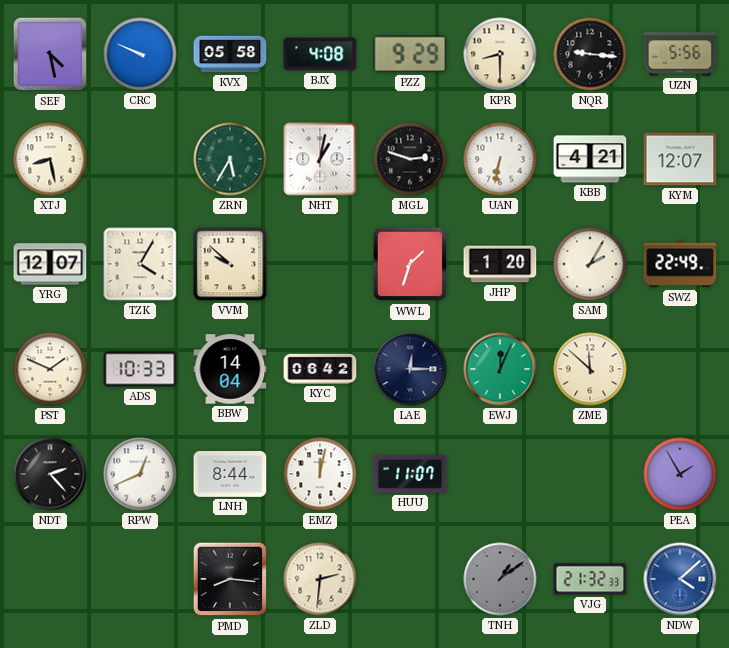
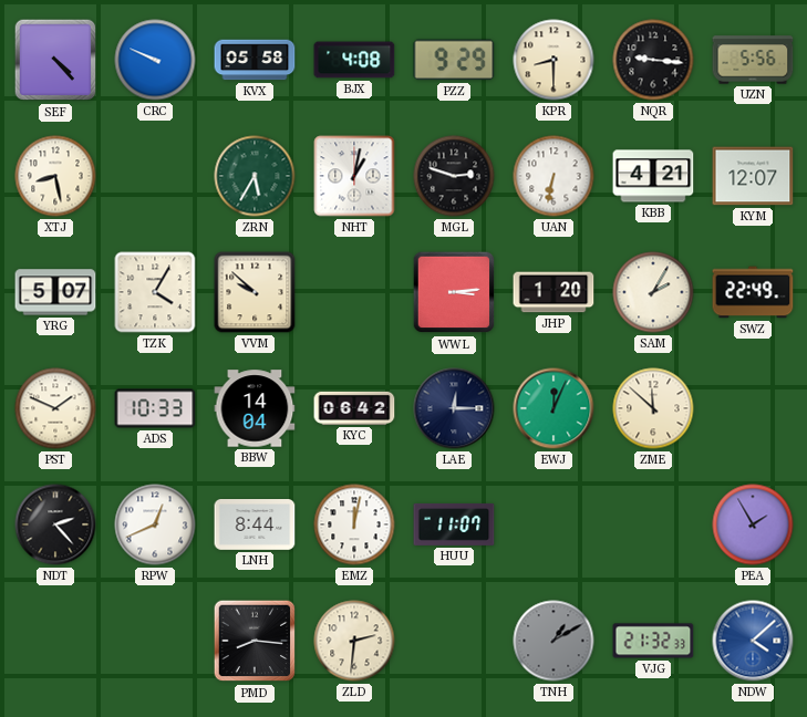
SEF: 4:28 -> 4:23
YRG: 12:07 -> 5:07
WWL: 1:33 -> 3:14
TNH: 1:09 -> 1:10
